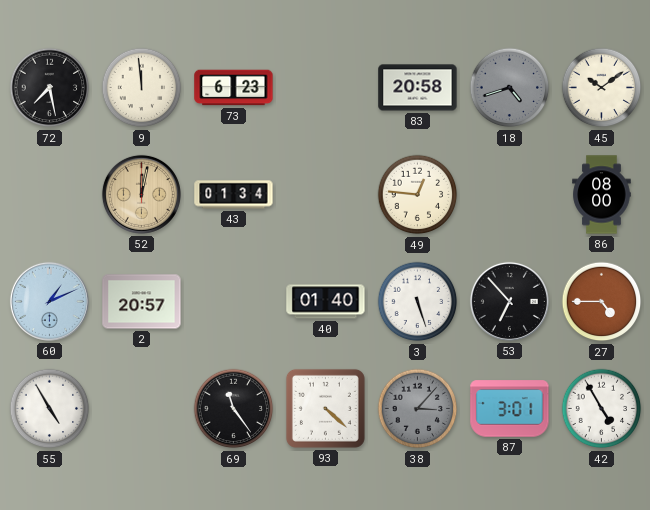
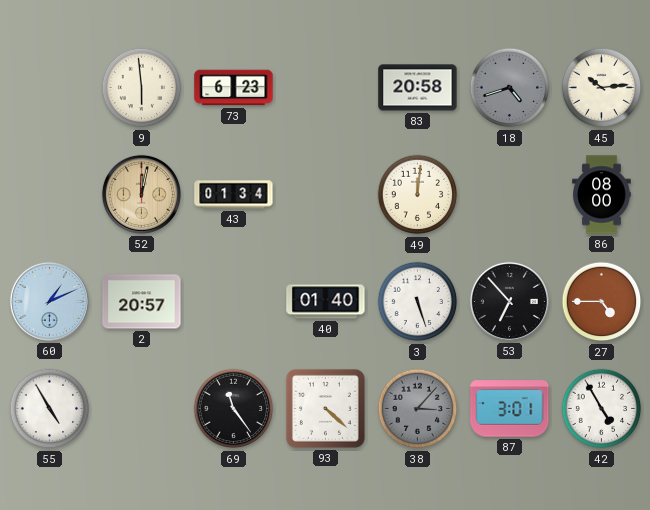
72: 7:28 -> none
9: 11:59 -> 5:59
45: 10:09 -> 10:14
49: 12:46 -> 12:01
